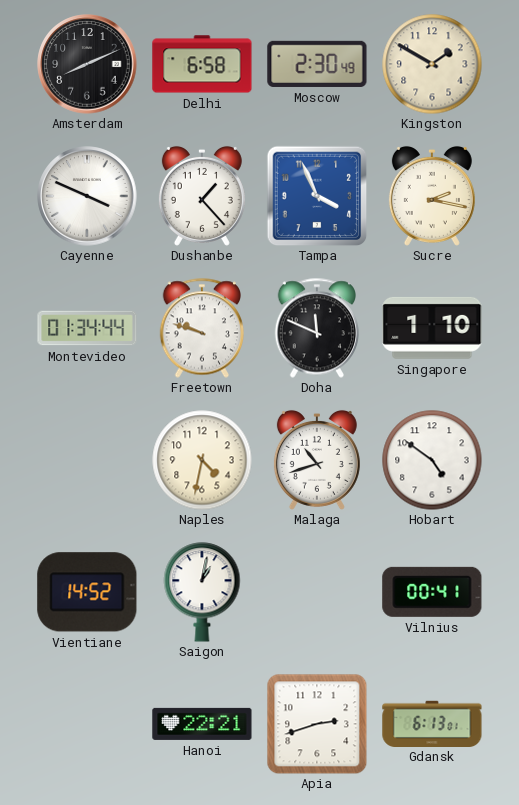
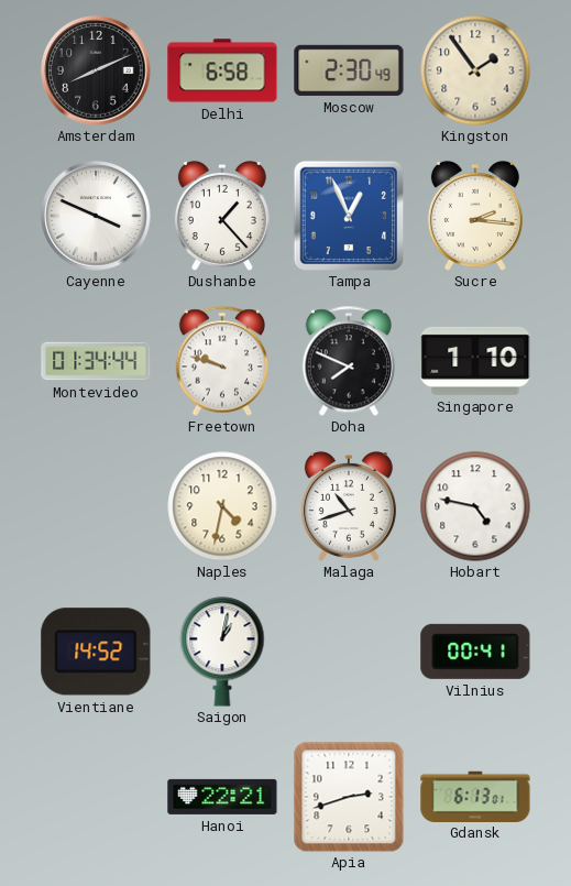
Kingston: 1:50 -> 1:54
Tampa: 3:56 -> 12:56
Sucre: 2:17 -> 2:16
Doha: 11:49 -> 7:49
Hobart: 4:51 -> 4:47
